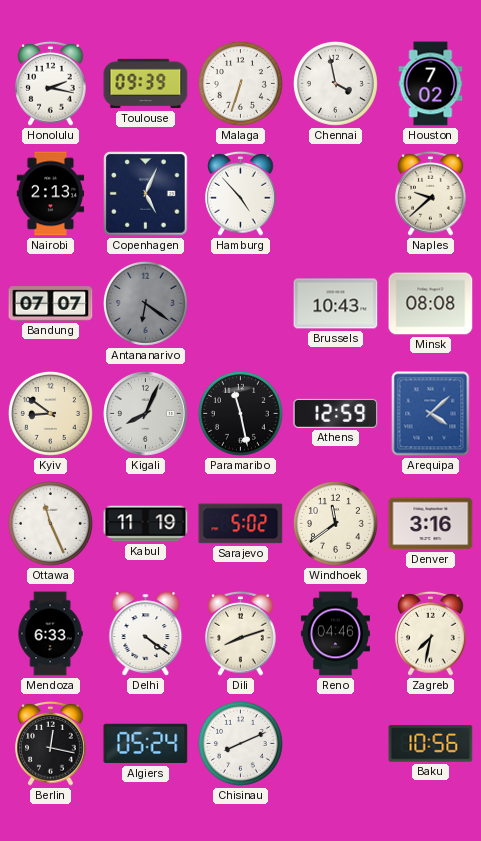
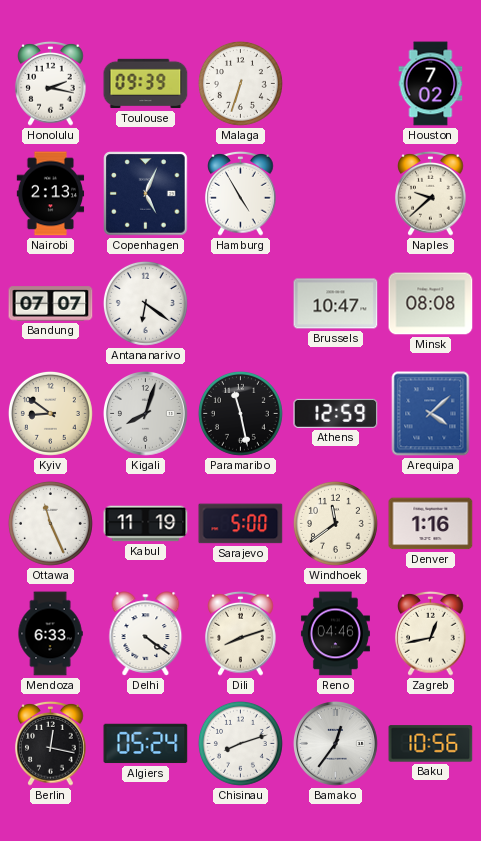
Chennai: 3:58 -> none
Hamburg: 4:53 -> 4:55
Antananarivo dial: grey -> white
Brussels: 10:43 -> 10:47
Kigali: 8:04 -> 8:03
Sarajevo: 5:02 -> 5:00
Denver: 3:16 -> 1:16
Zagreb: 7:32 -> 12:43
Chisinau: 8:11 -> 8:12
Bamako: none -> 12:36
